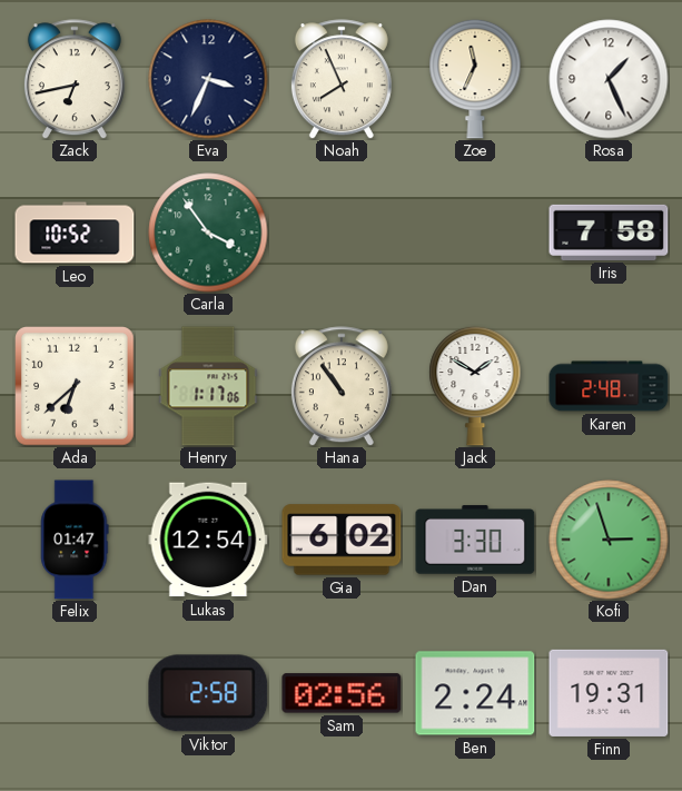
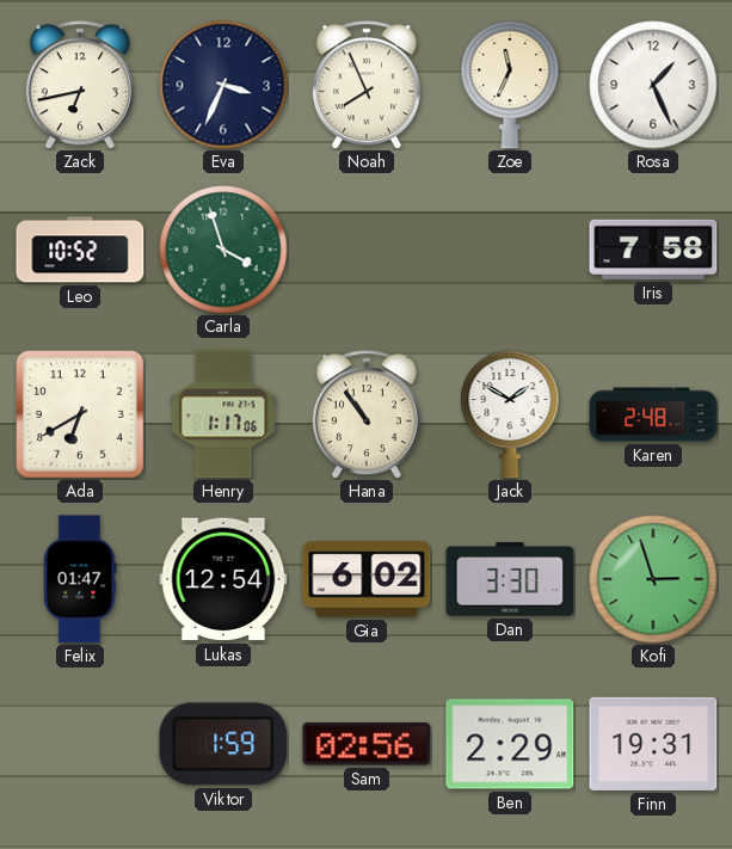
Carla: 3:54 -> 3:57
Ada: 6:38 -> 6:40
Viktor: 2:58 -> 1:59
Ben: 2:24 -> 2:29
